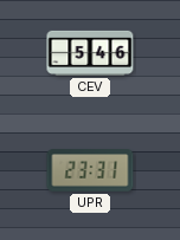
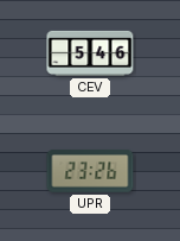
UPR: 23:31 -> 23:26
